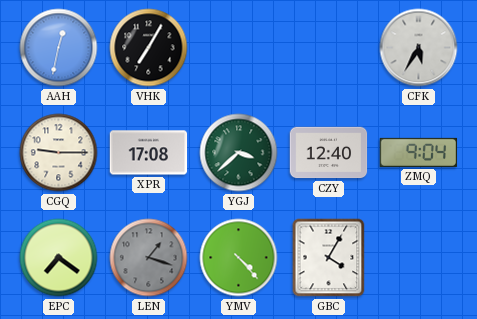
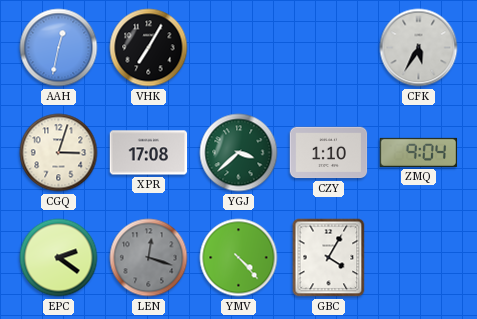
CGQ: 9:15 -> 3:03
CZY: 12:40 -> 1:10
EPC: 7:21 -> 2:21
LEN: 1:18 -> 12:18
